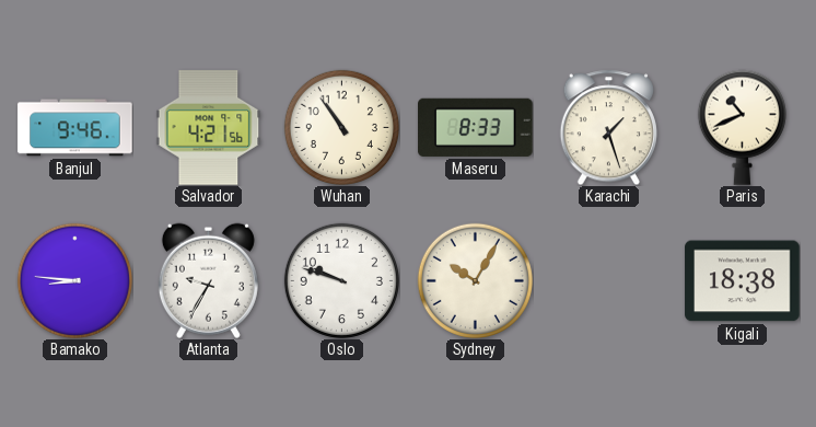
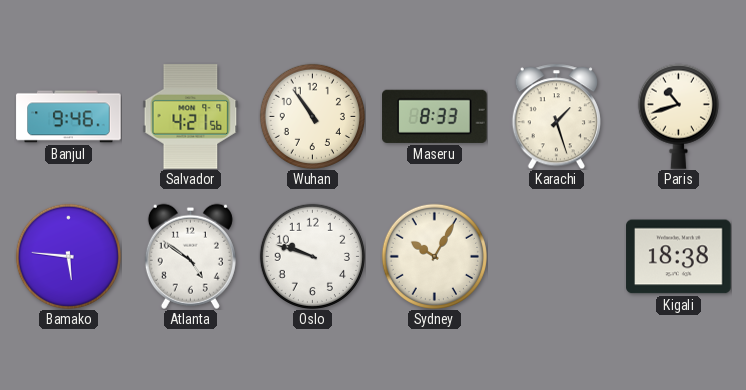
Paris: 10:41 -> 10:42
Bamako: 8:46 -> 5:46
Atlanta: 9:35 -> 4:51
